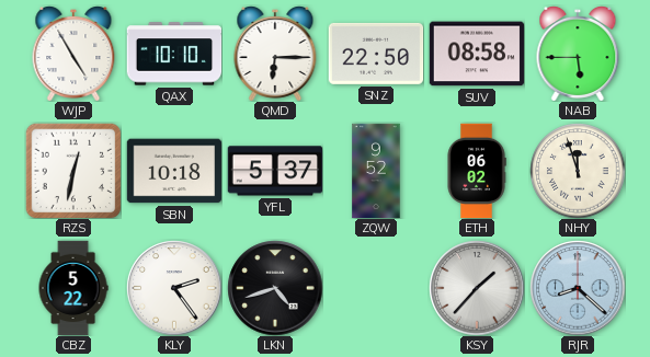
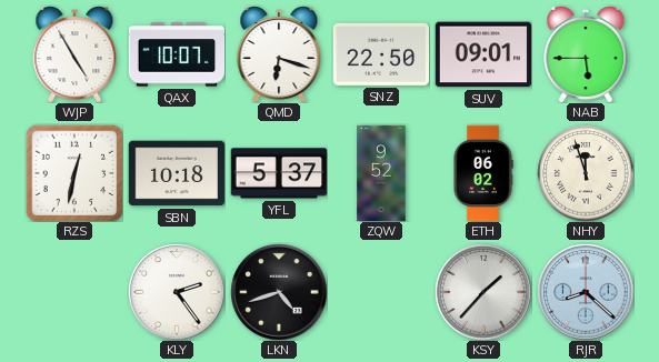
QAX: 10:10 -> 10:07
QMD: 6:15 -> 6:18
SUV: 08:58 -> 09:01
CBZ: 5:22 -> none
